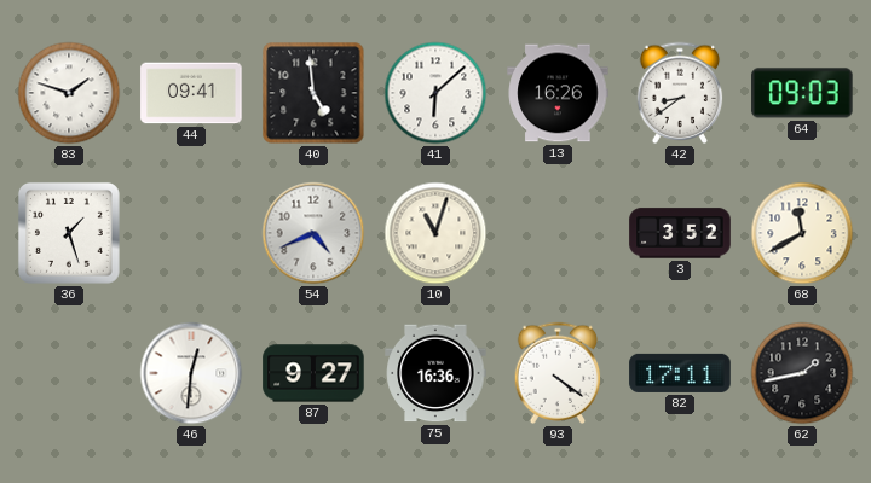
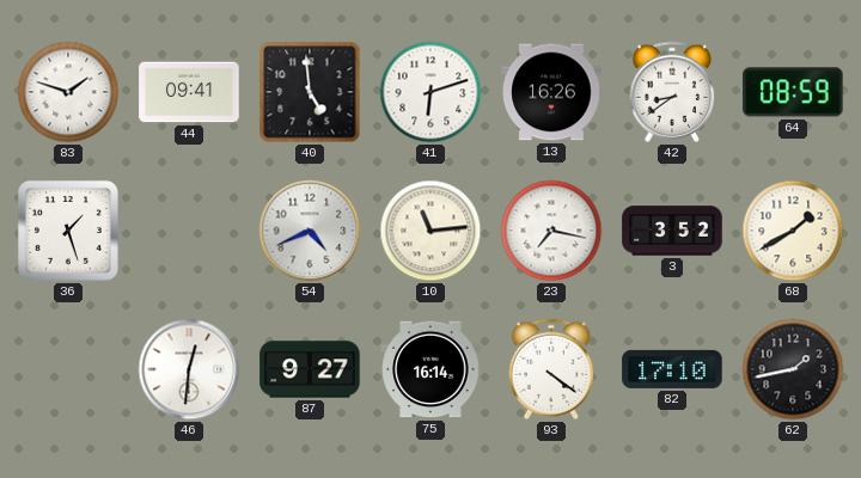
41: 6:08 -> 6:12
64: 09:03 -> 08:59
10: 11:03 -> 11:14
23: none -> 7:17
68: 11:40 -> 1:40
75: 16:36 -> 16:14
82: 17:11 -> 17:10
